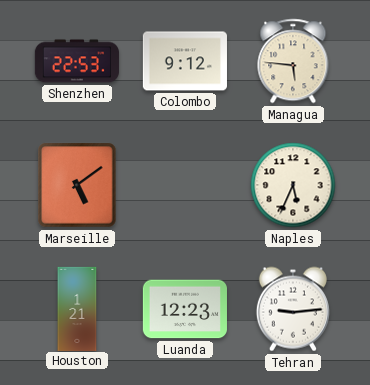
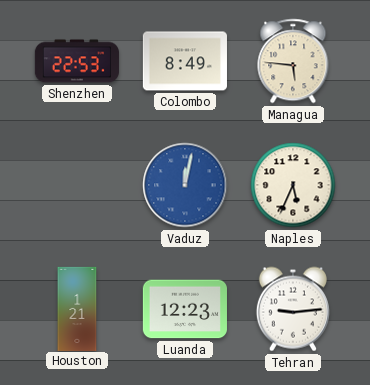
Colombo: 9:12 -> 8:49
Marseille: 5:09 -> none
Vaduz: none -> 12:02
